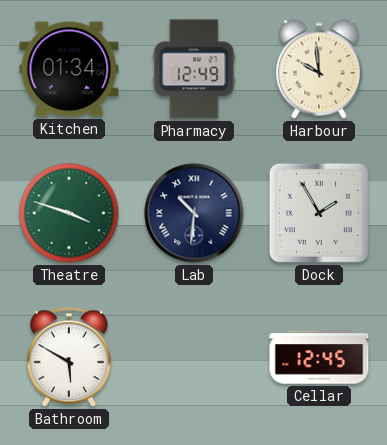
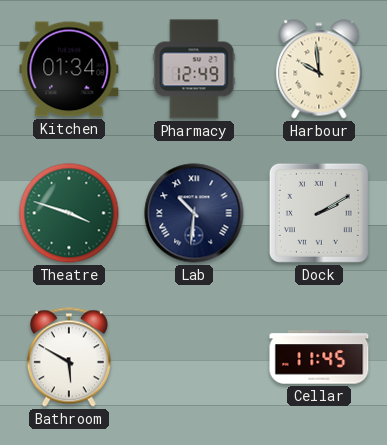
Dock: 1:55 -> 2:10
Cellar: 12:45 -> 11:45
